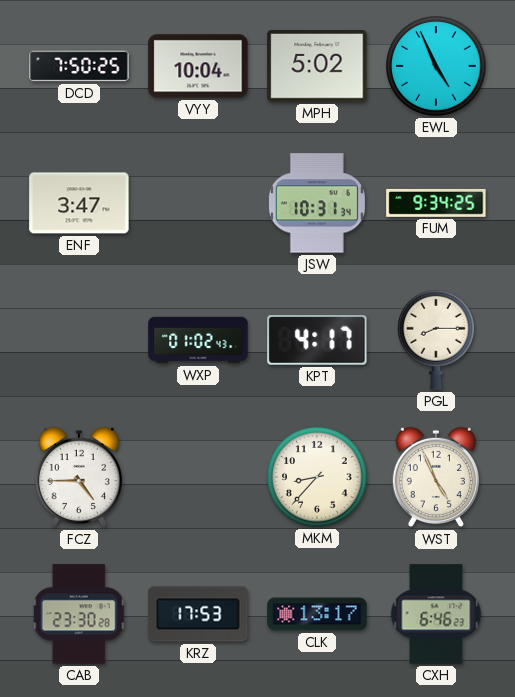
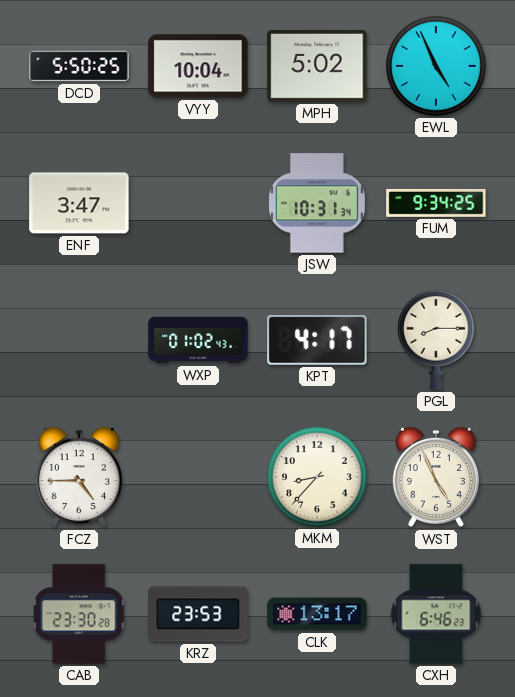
DCD: 7:50 -> 5:50
KRZ: 17:53 -> 23:53
